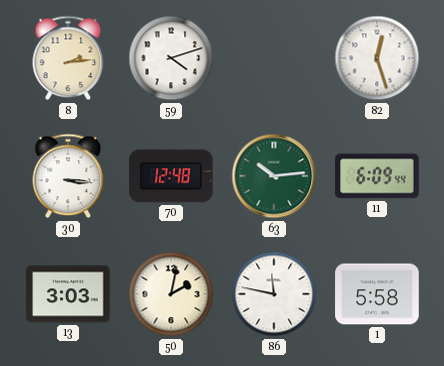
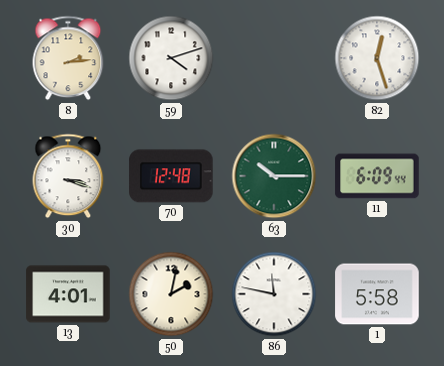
30: 3:16 -> 3:18
63: 10:14 -> 10:15
13: 3:03 -> 4:01
